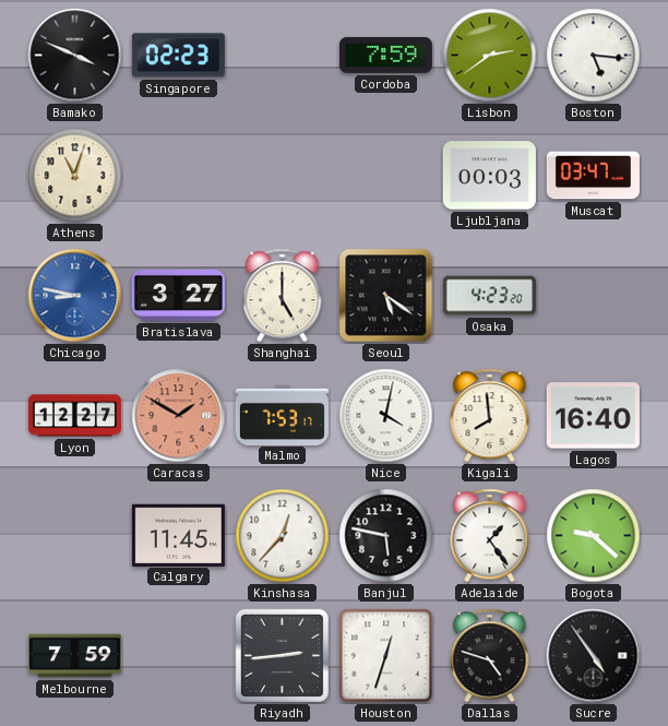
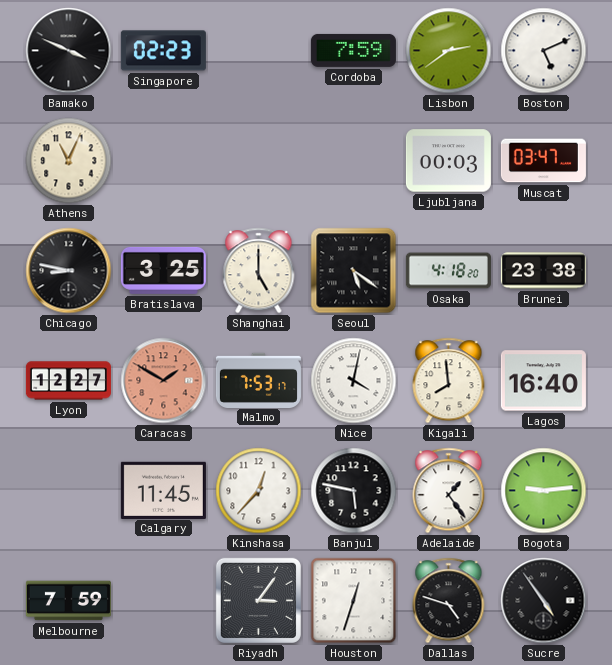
Boston: 5:16 -> 5:11
Athens: 11:03 -> 11:04
Chicago dial: blue -> black
Bratislava: 3:27 -> 3:25
Osaka: 4:23 -> 4:18
Brunei: none -> 23:38
Bogota: 9:22 -> 9:14
Riyadh: 2:44 -> 3:06
